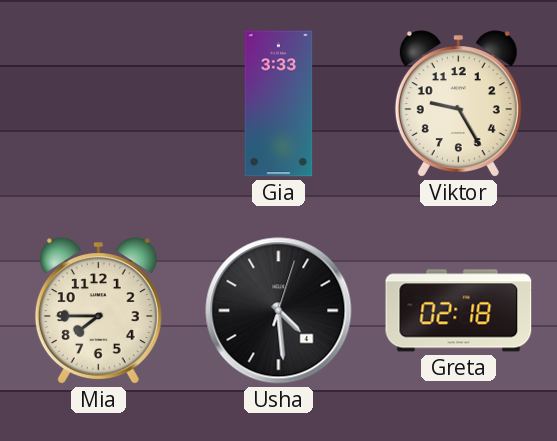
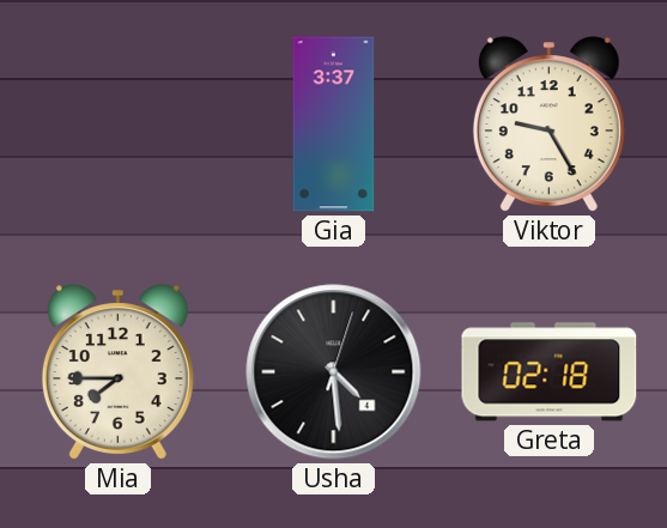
Gia: 3:33 -> 3:37
